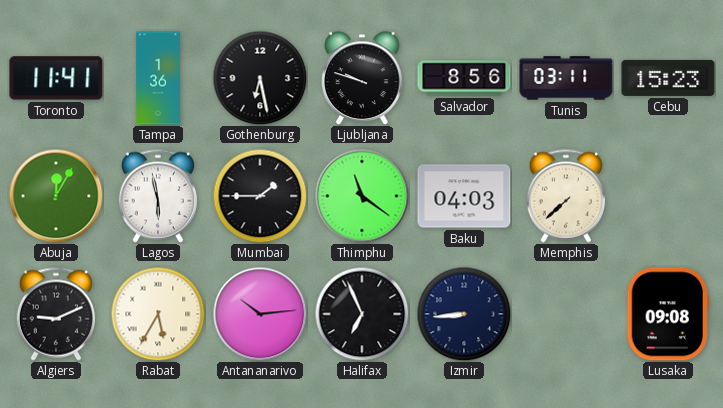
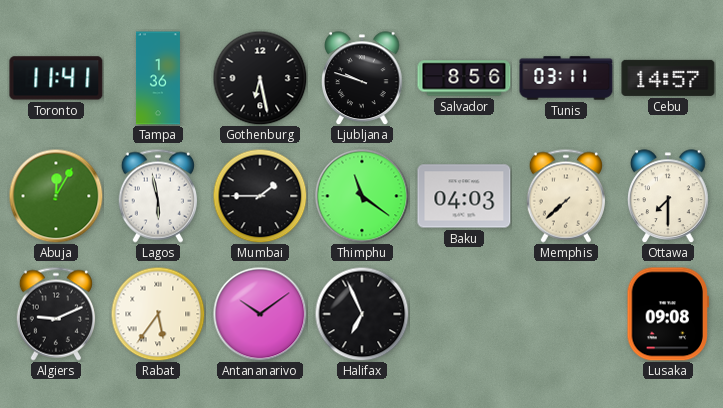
Cebu: 15:23 -> 14:57
Ottawa: none -> 7:30
Rabat: 5:35 -> 5:36
Antananarivo: 10:14 -> 10:09
Izmir: 8:44 -> none
